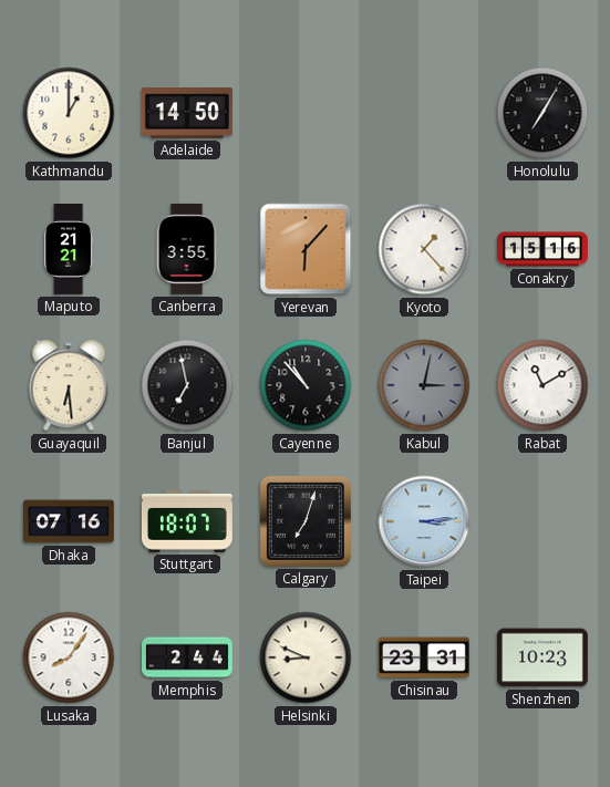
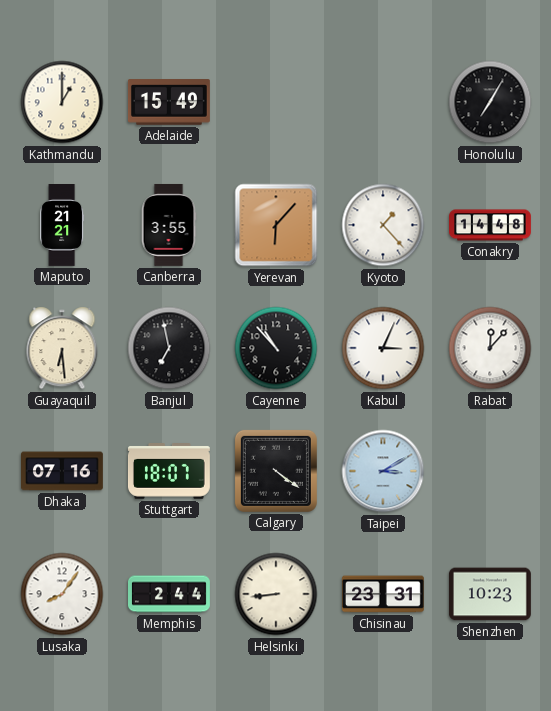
Adelaide: 14:50 -> 15:49
Conakry: 15:16 -> 14:48
Kabul: 3:02 -> 3:04
Kabul dial: grey -> white
Rabat: 11:10 -> 12:07
Calgary: 7:03 -> 4:21
Taipei: 3:14 -> 3:10
Helsinki: 8:49 -> 8:44
